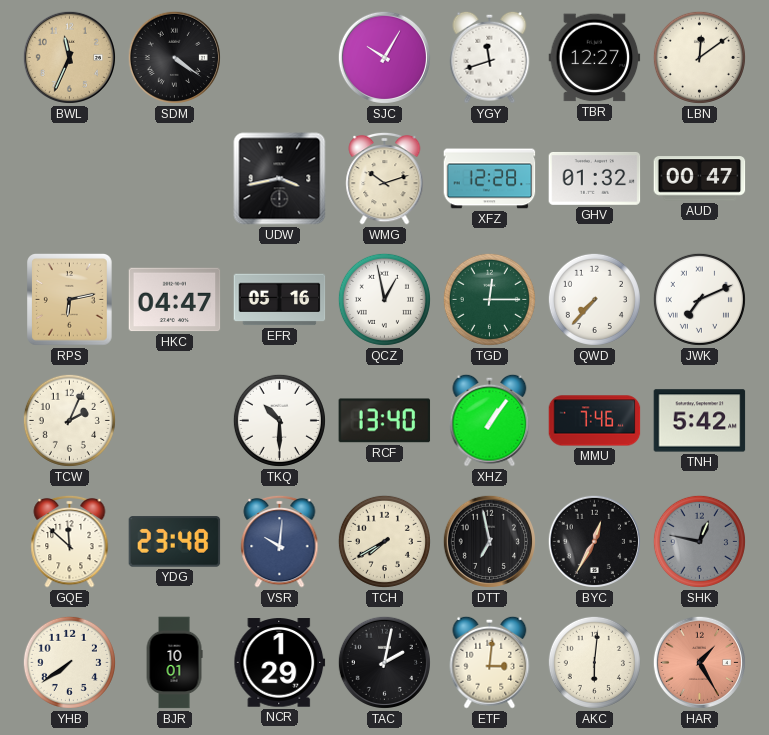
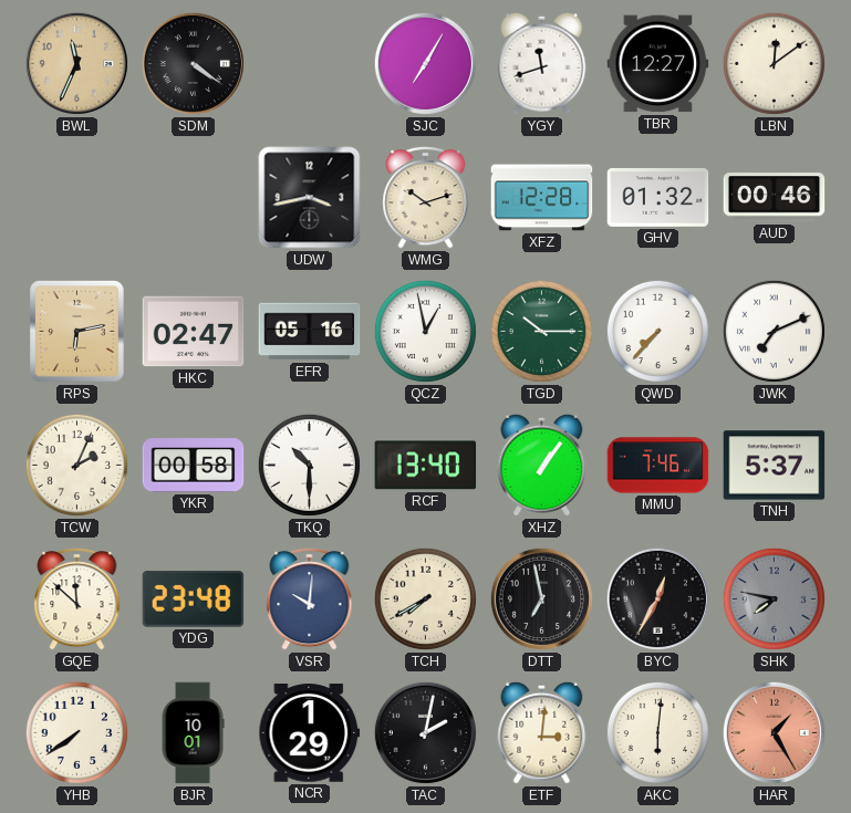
SJC: 10:05 -> 7:05
AUD: 00:47 -> 00:46
HKC: 04:47 -> 02:47
TGD: 12:15 -> 10:15
YKR: none -> 00:58
TNH: 5:42 -> 5:37
SHK: 12:47 -> 7:47
